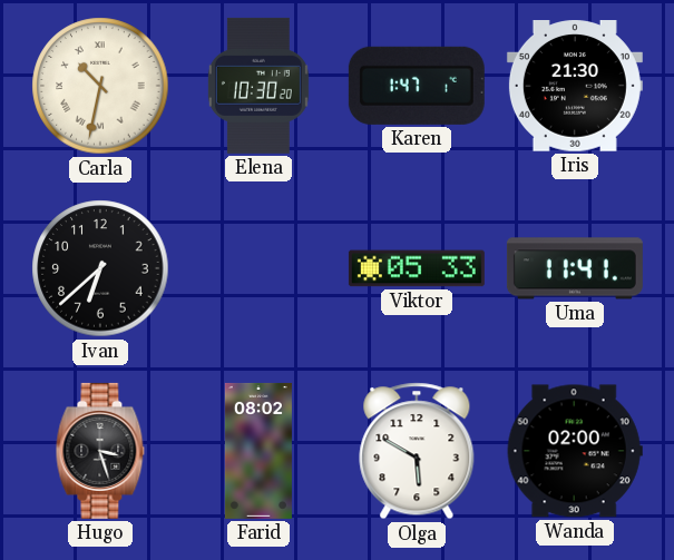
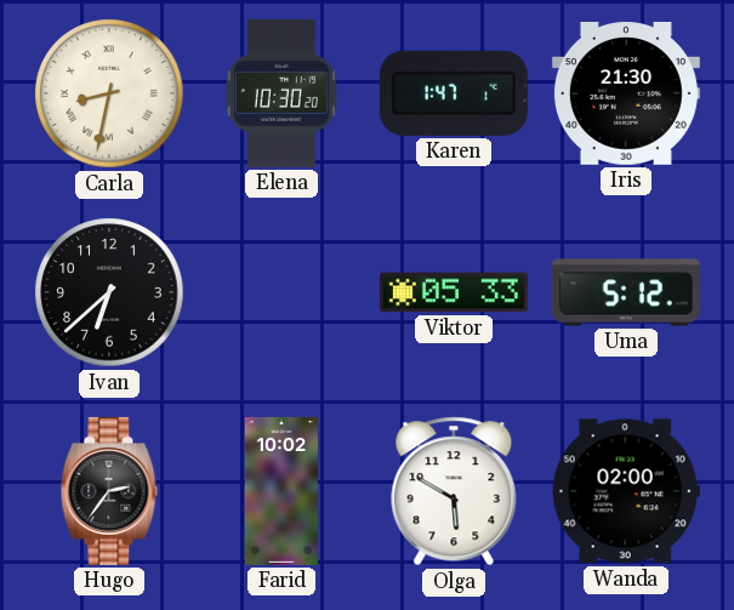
Carla: 10:32 -> 8:32
Uma: 11:41 -> 5:12
Hugo: 3:27 -> 2:36
Farid: 08:02 -> 10:02
